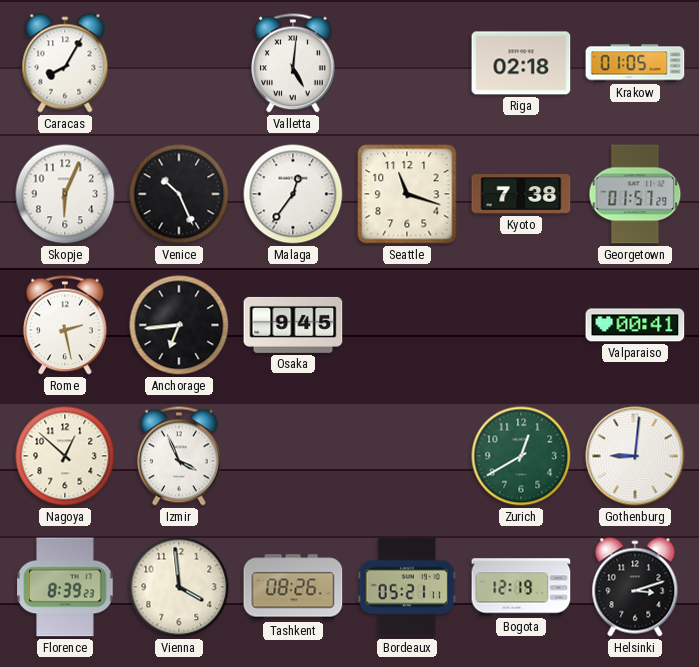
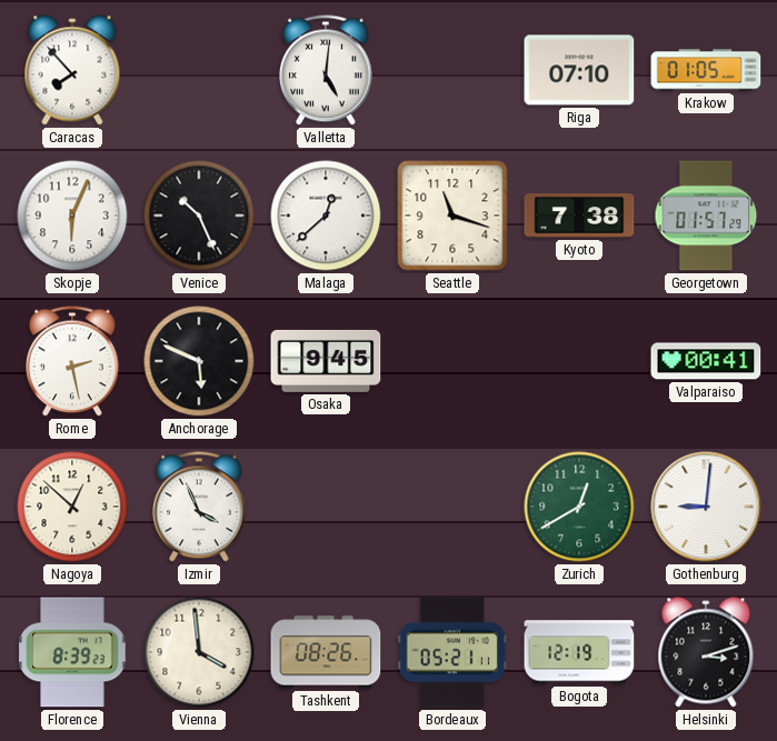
Caracas: 8:05 -> 7:53
Riga: 02:18 -> 07:10
Malaga: 12:36 -> 12:38
Anchorage: 6:44 -> 5:49
